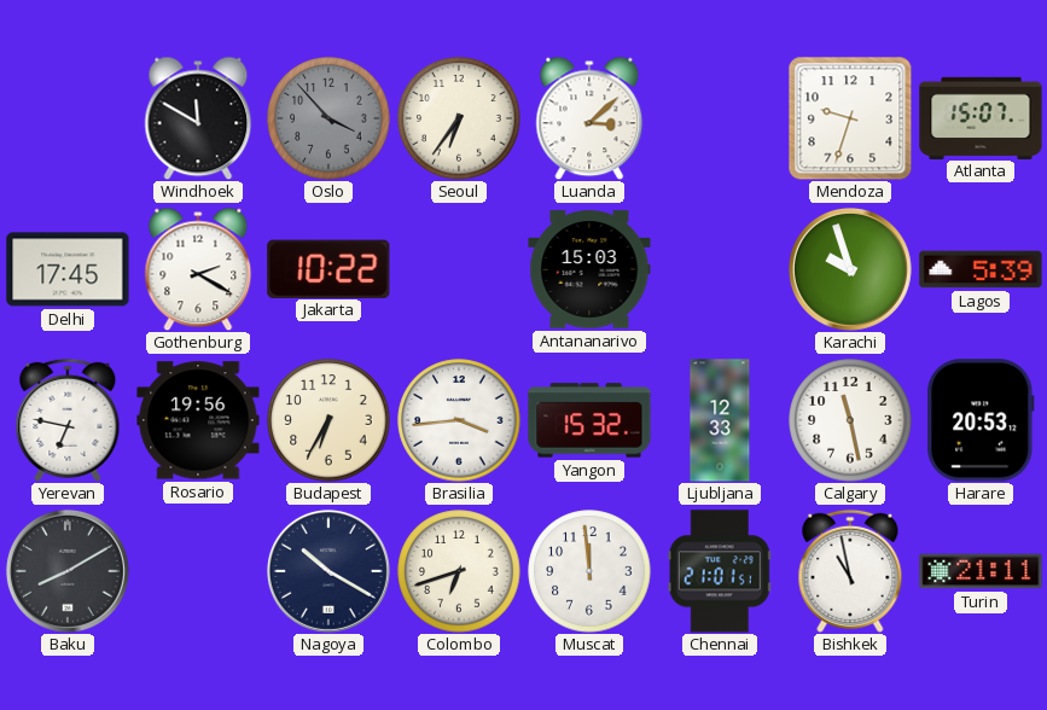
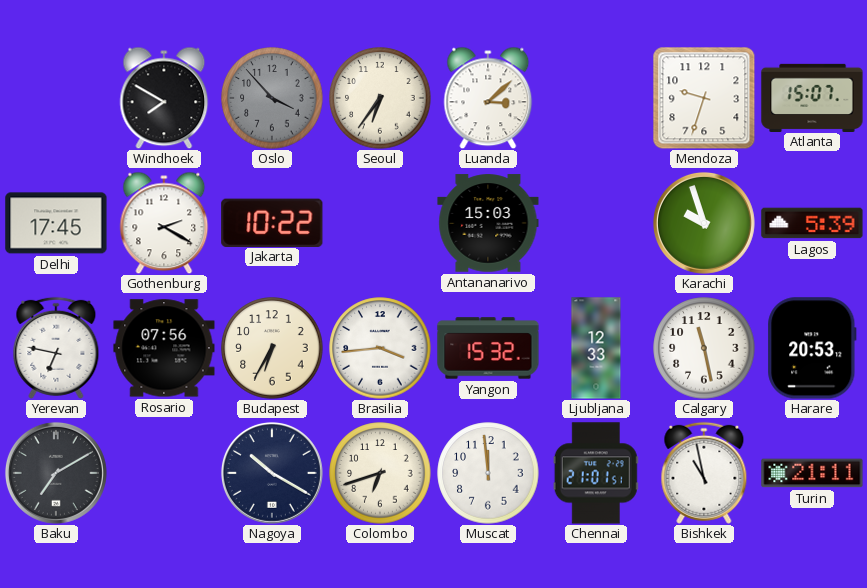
Windhoek: 11:50 -> 7:50
Rosario: 19:56 -> 07:56
Baku: 8:10 -> 7:10
